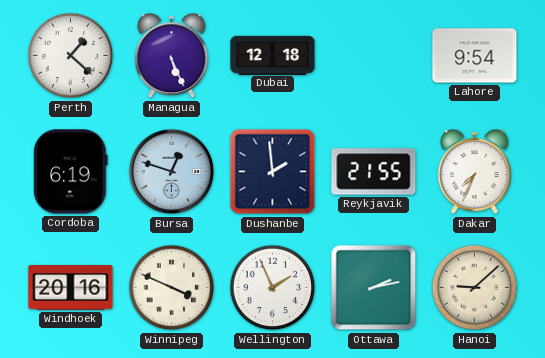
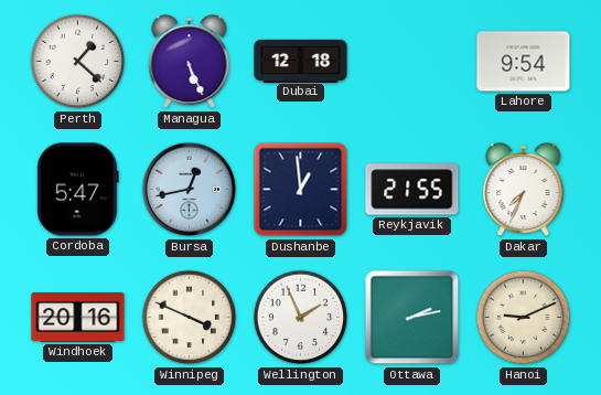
Cordoba: 6:19 -> 5:47
Bursa: 12:48 -> 12:43
Dushanbe: 1:59 -> 12:59
Hanoi: 9:08 -> 9:11
